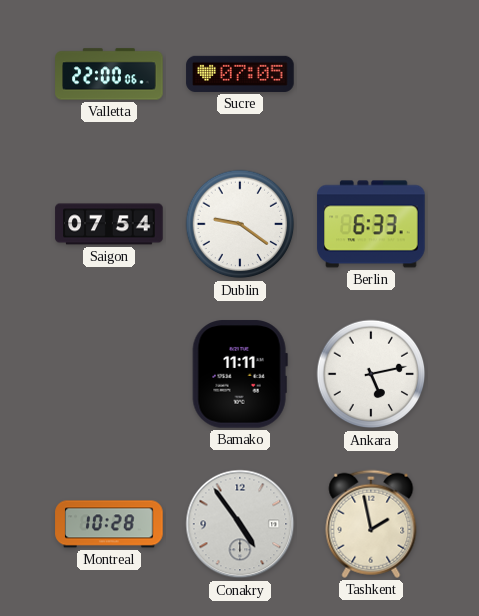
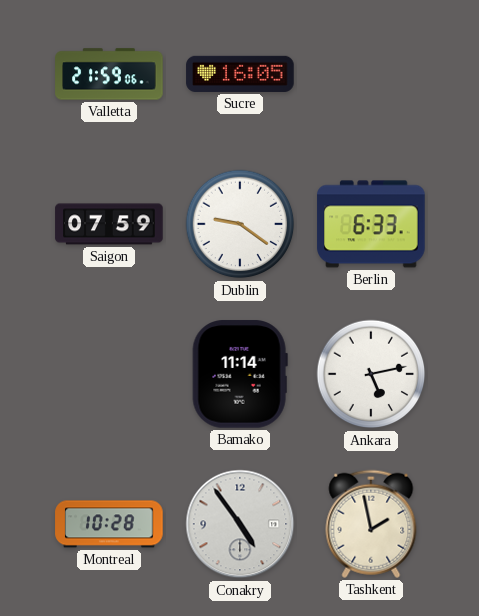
Valletta: 22:00 -> 21:59
Sucre: 07:05 -> 16:05
Saigon: 07:54 -> 07:59
Bamako: 11:11 -> 11:14
